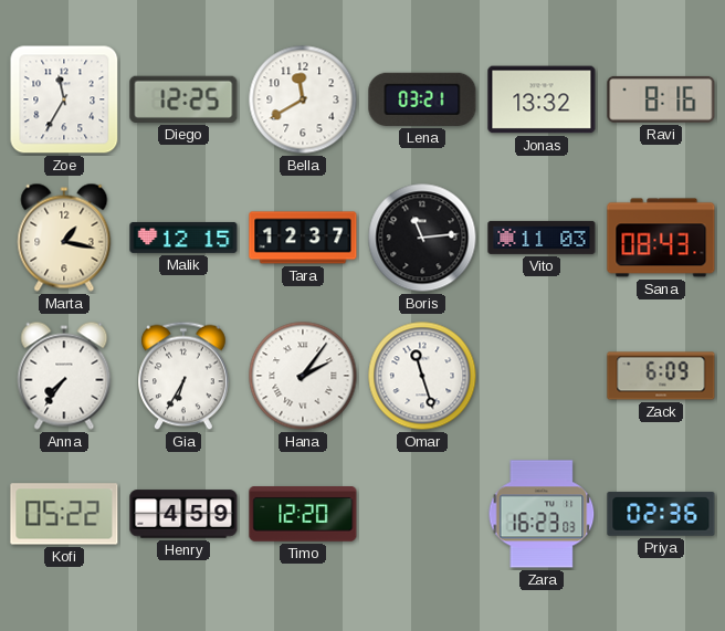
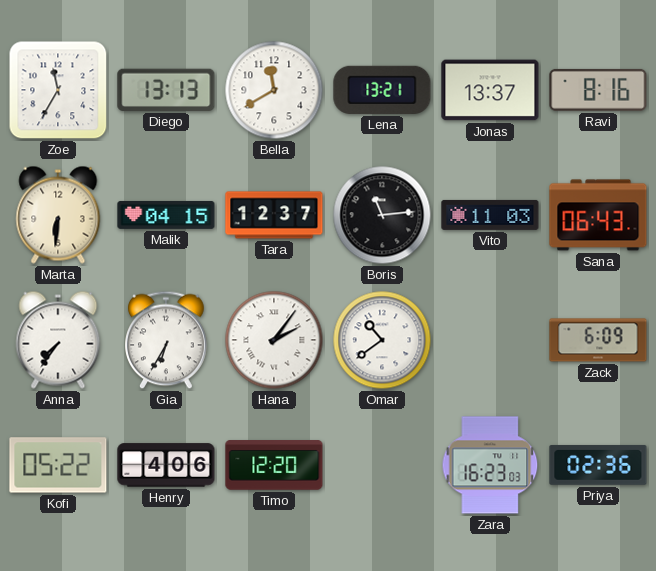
Diego: 12:25 -> 13:13
Lena: 03:21 -> 13:21
Jonas: 13:32 -> 13:37
Marta: 1:17 -> 6:31
Malik: 12:15 -> 04:15
Sana: 08:43 -> 06:43
Omar: 11:27 -> 10:39
Henry: 4:59 -> 4:06
